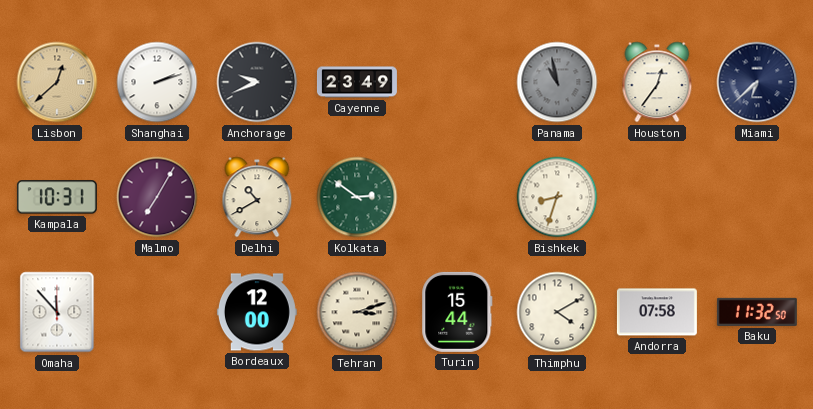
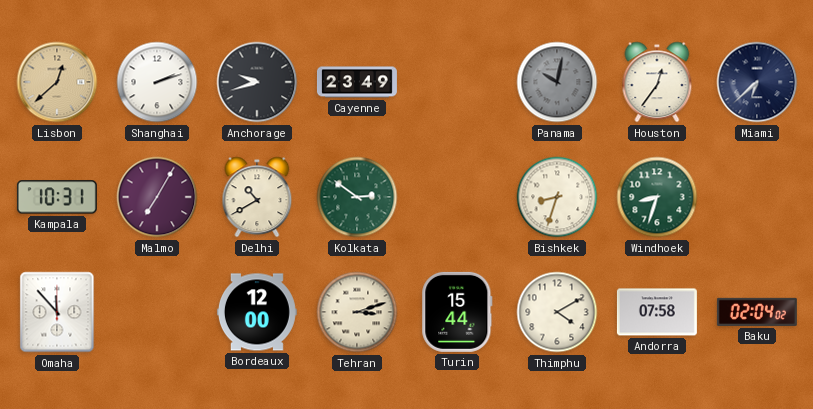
Anchorage: 9:41 -> 9:42
Panama: 10:58 -> 10:02
Windhoek: none -> 8:33
Baku: 11:32 -> 02:04
